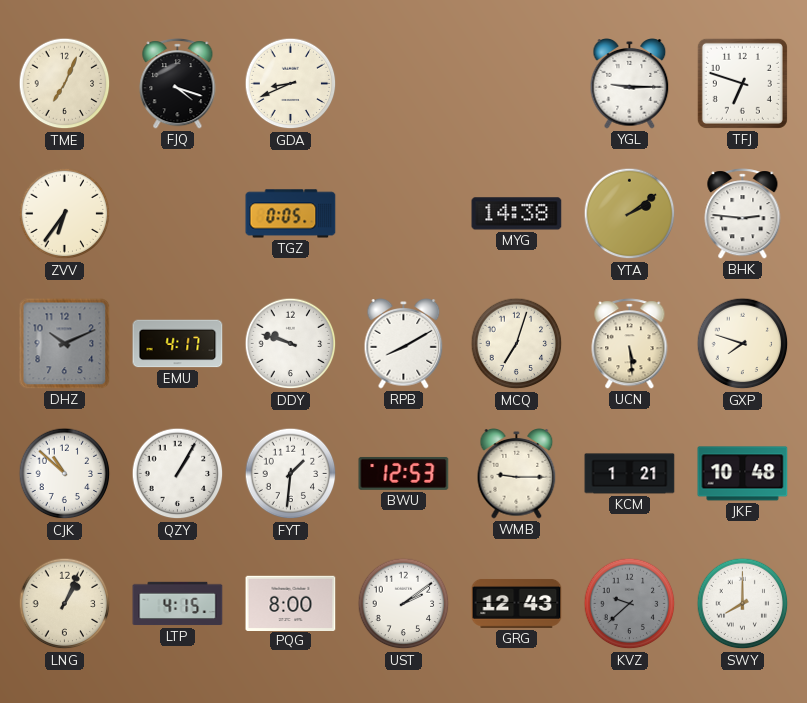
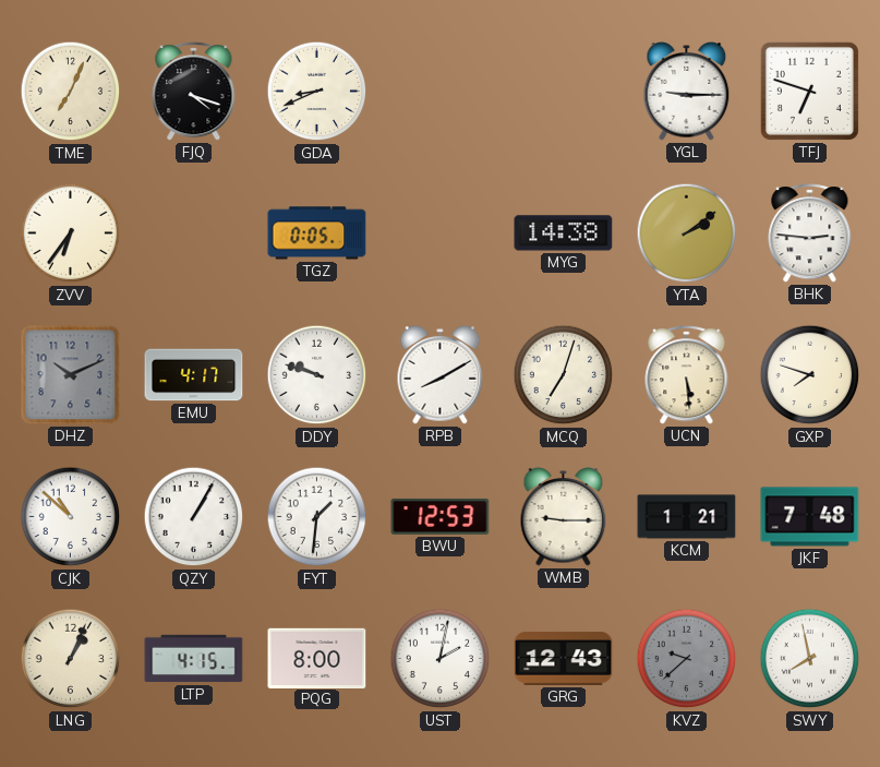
JKF: 10:48 -> 7:48
UST: 2:09 -> 2:02
SWY: 8:00 -> 7:58
